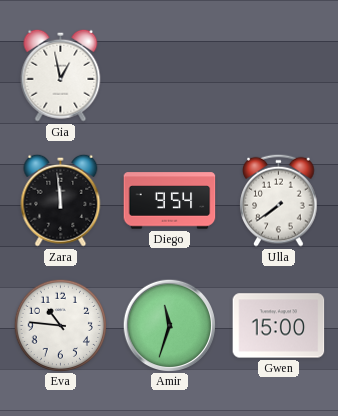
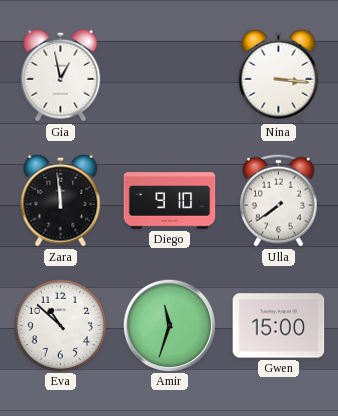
Nina: none -> 3:16
Diego: 9:54 -> 9:10
Eva: 10:46 -> 10:52
